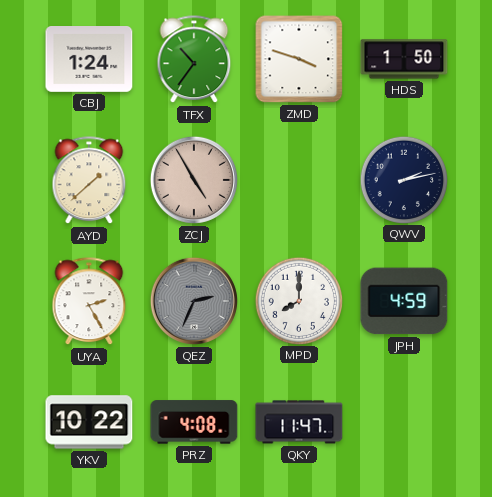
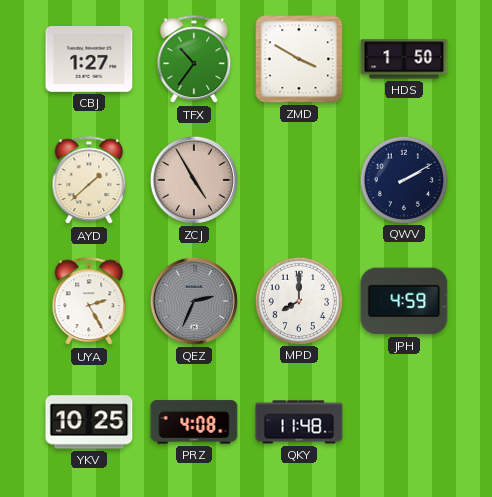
CBJ: 1:24 -> 1:27
ZMD: 3:48 -> 3:50
QWV: 2:13 -> 2:10
YKV: 10:22 -> 10:25
QKY: 11:47 -> 11:48
